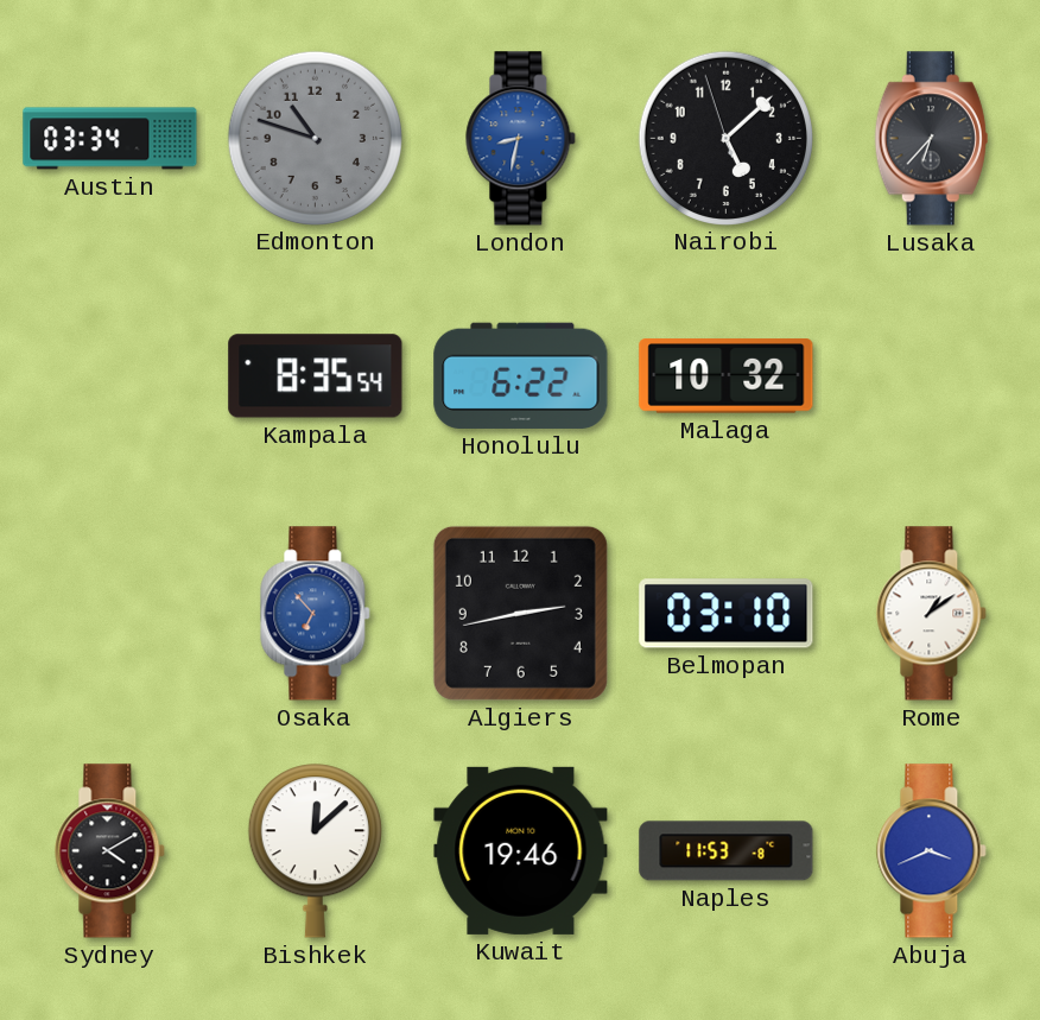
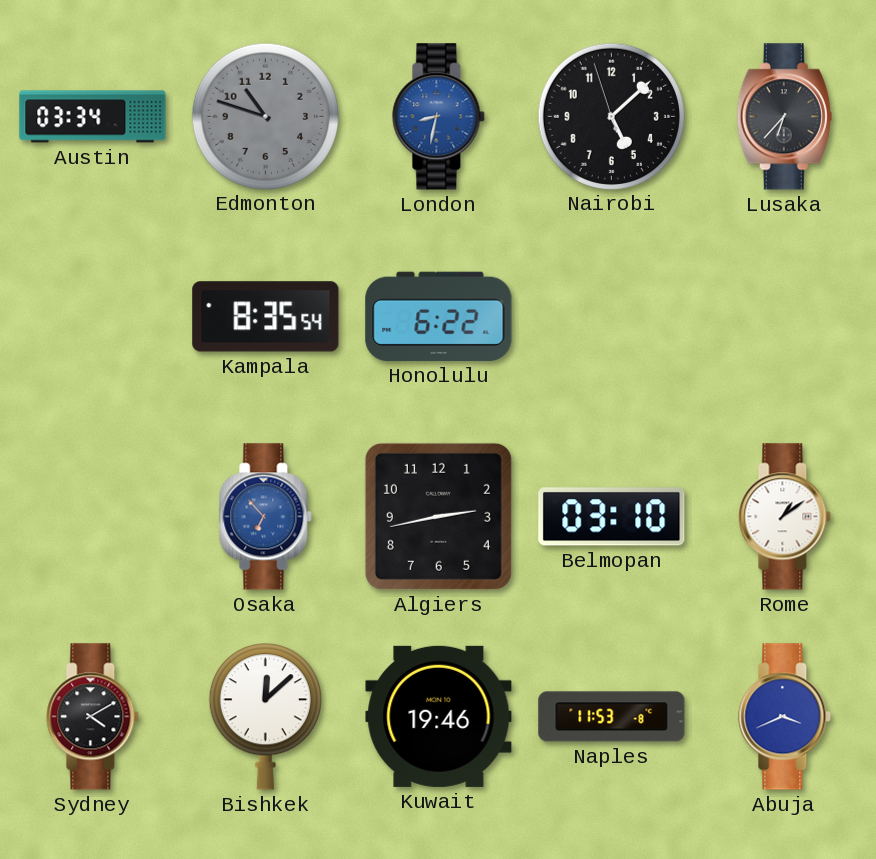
Malaga: 10:32 -> none
